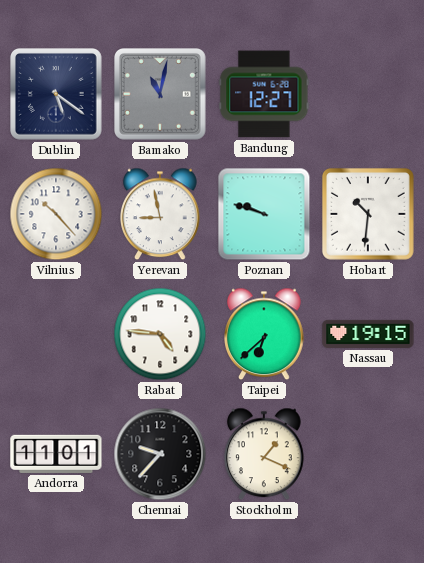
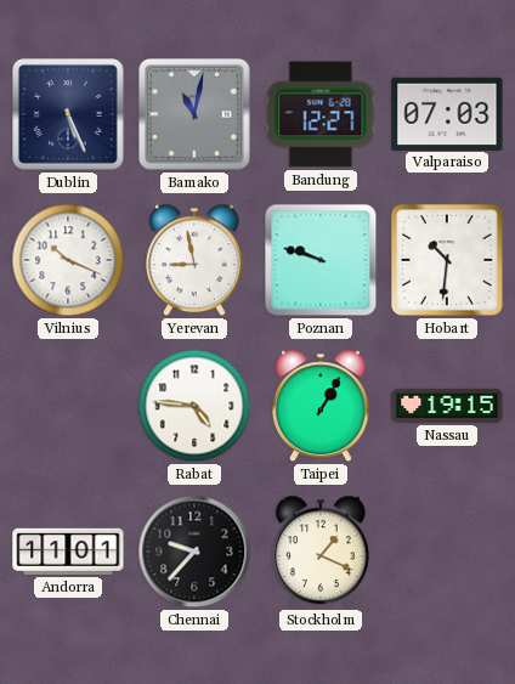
Dublin: 5:21 -> 5:26
Valparaiso: none -> 07:03
Vilnius: 10:23 -> 10:19
Taipei: 6:38 -> 1:05
